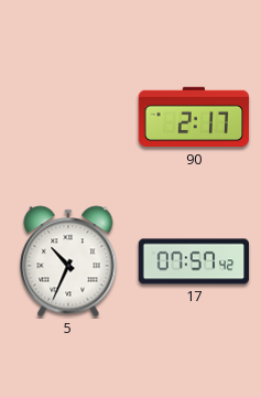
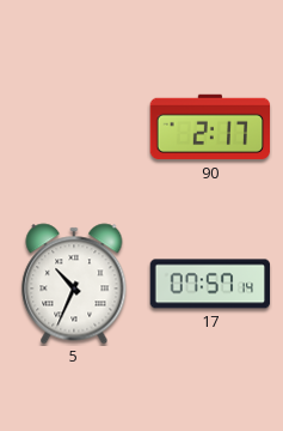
17: 07:57:42 -> 07:57:14
